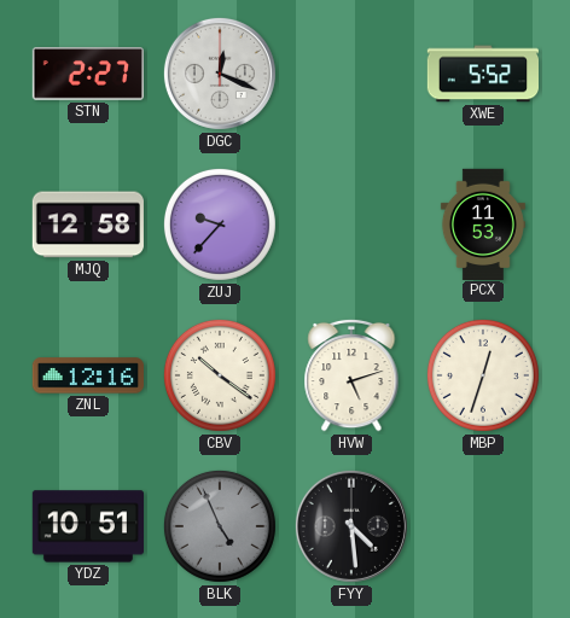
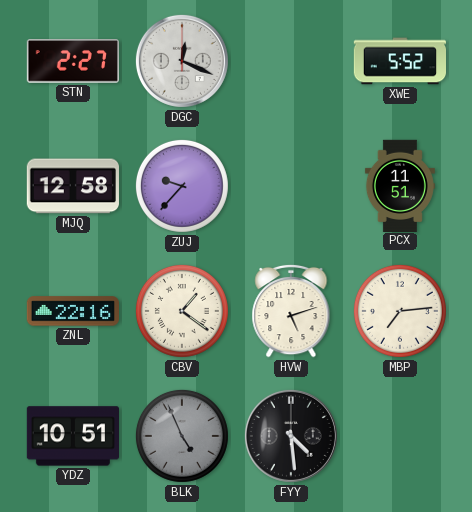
PCX: 11:53 -> 11:51
ZNL: 12:16 -> 22:16
CBV: 10:21 -> 1:21
MBP: 12:33 -> 7:14
